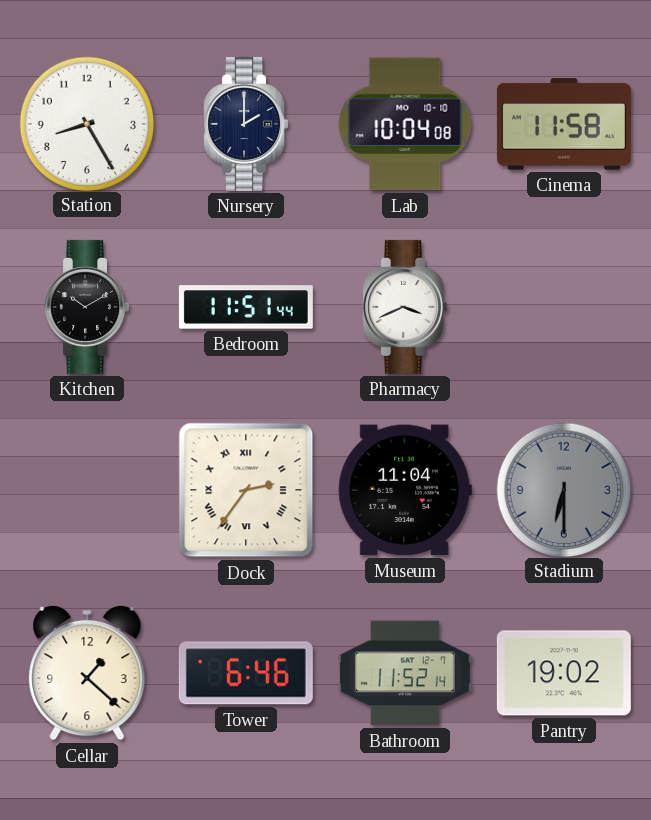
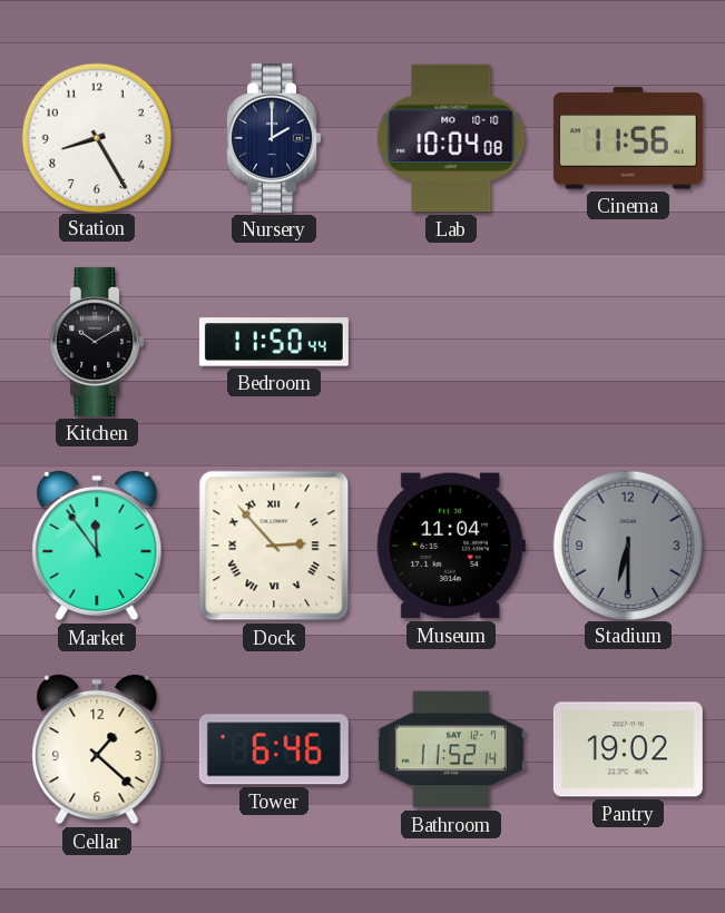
Cinema: 11:58 -> 11:56
Bedroom: 11:51 -> 11:50
Pharmacy: 3:41 -> none
Market: none -> 11:54
Dock: 2:36 -> 2:53
